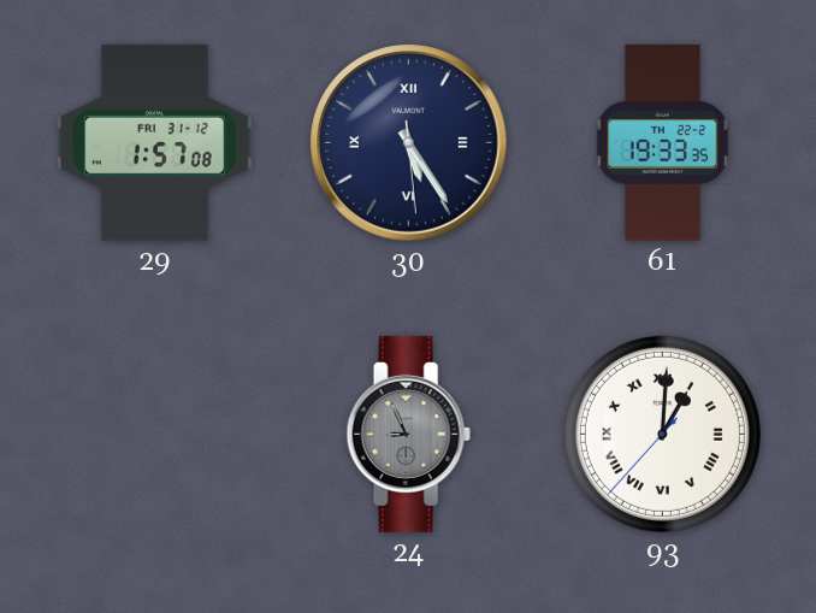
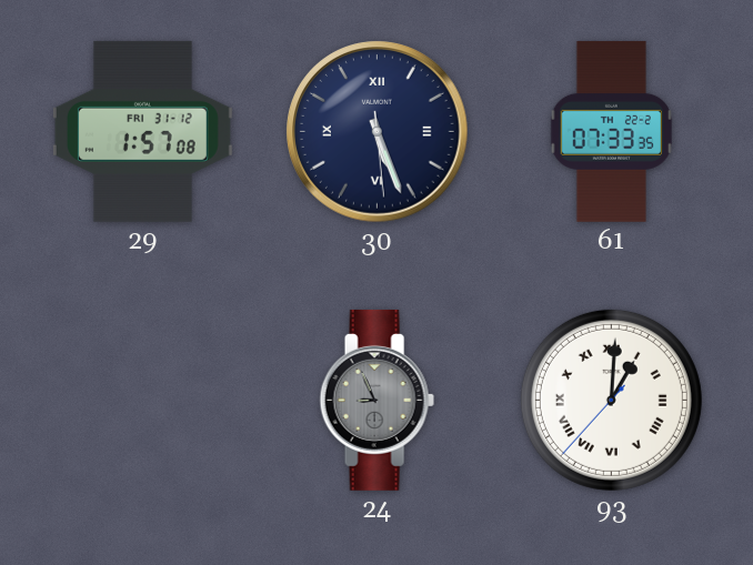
30: 5:24 -> 5:26
61: 19:33 -> 07:33
